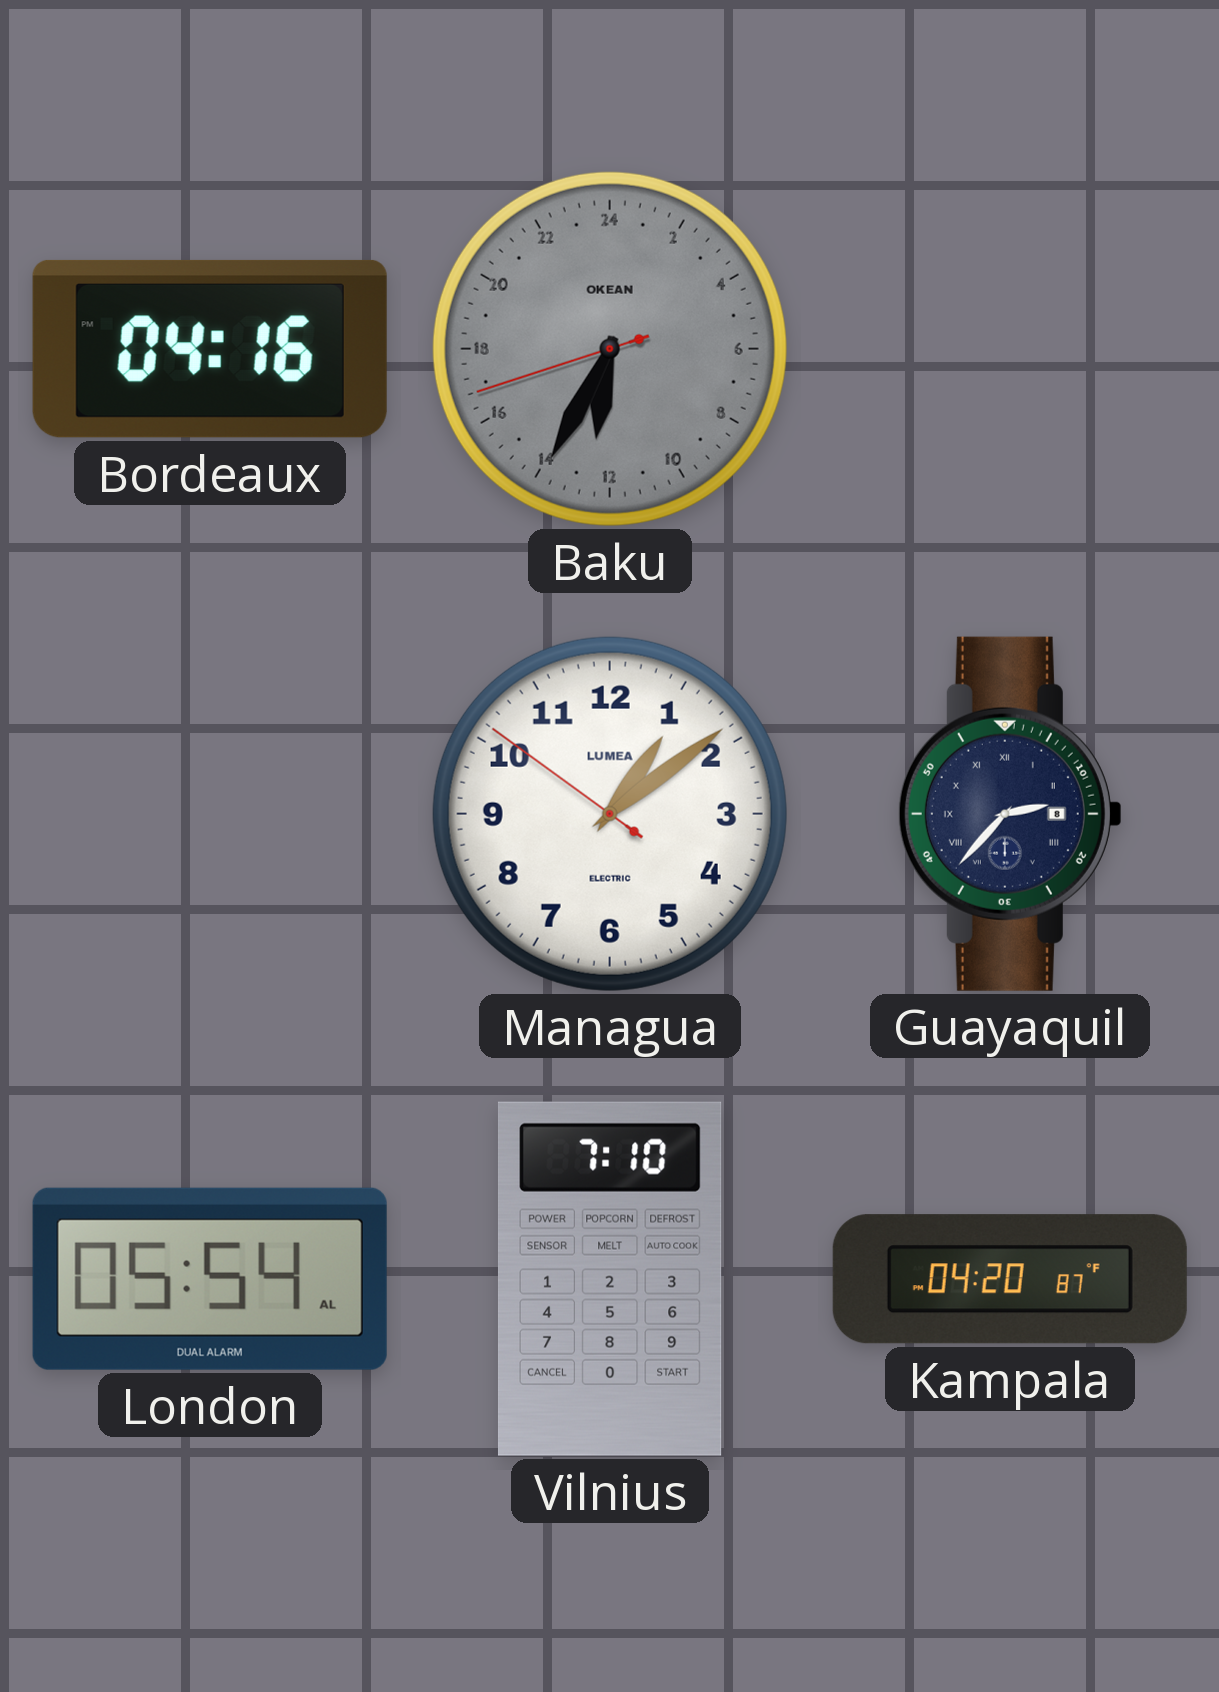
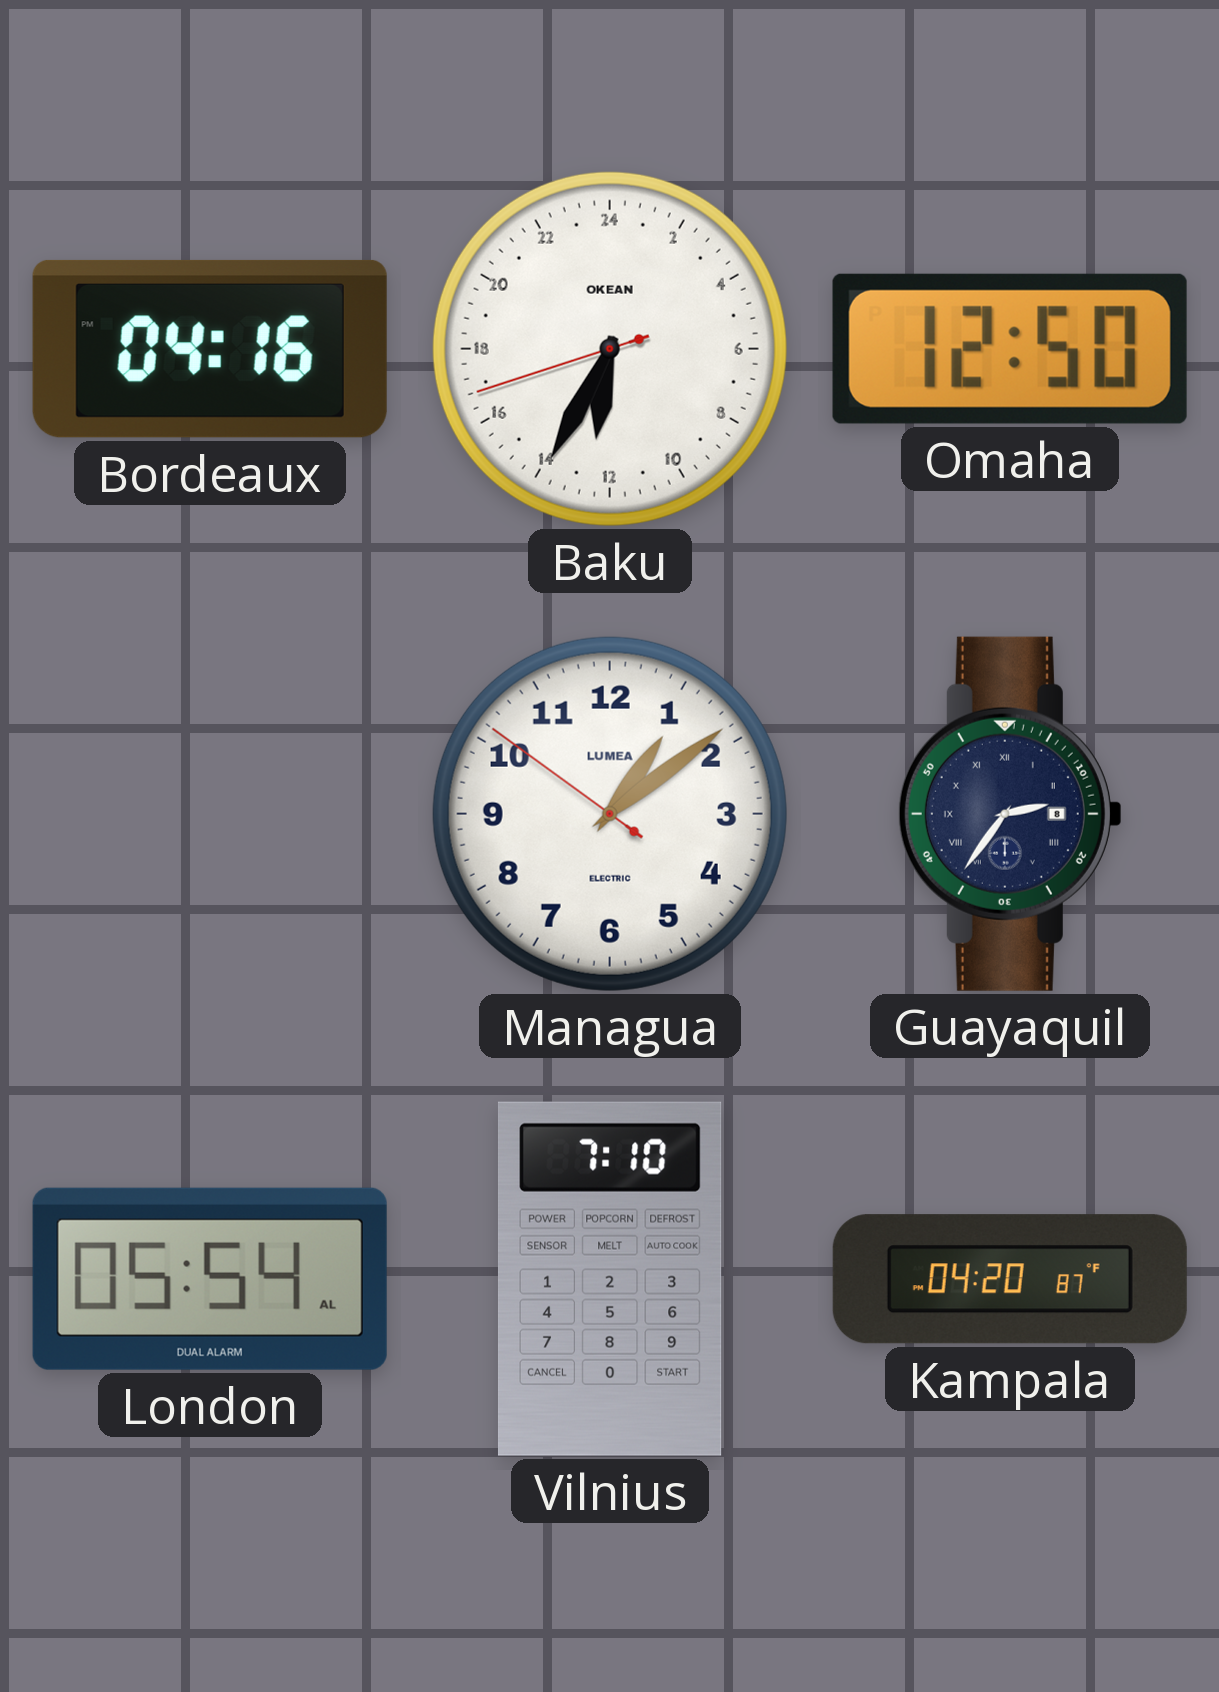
Baku dial: grey -> white
Omaha: none -> 12:50
Guayaquil: 2:37 -> 2:36
